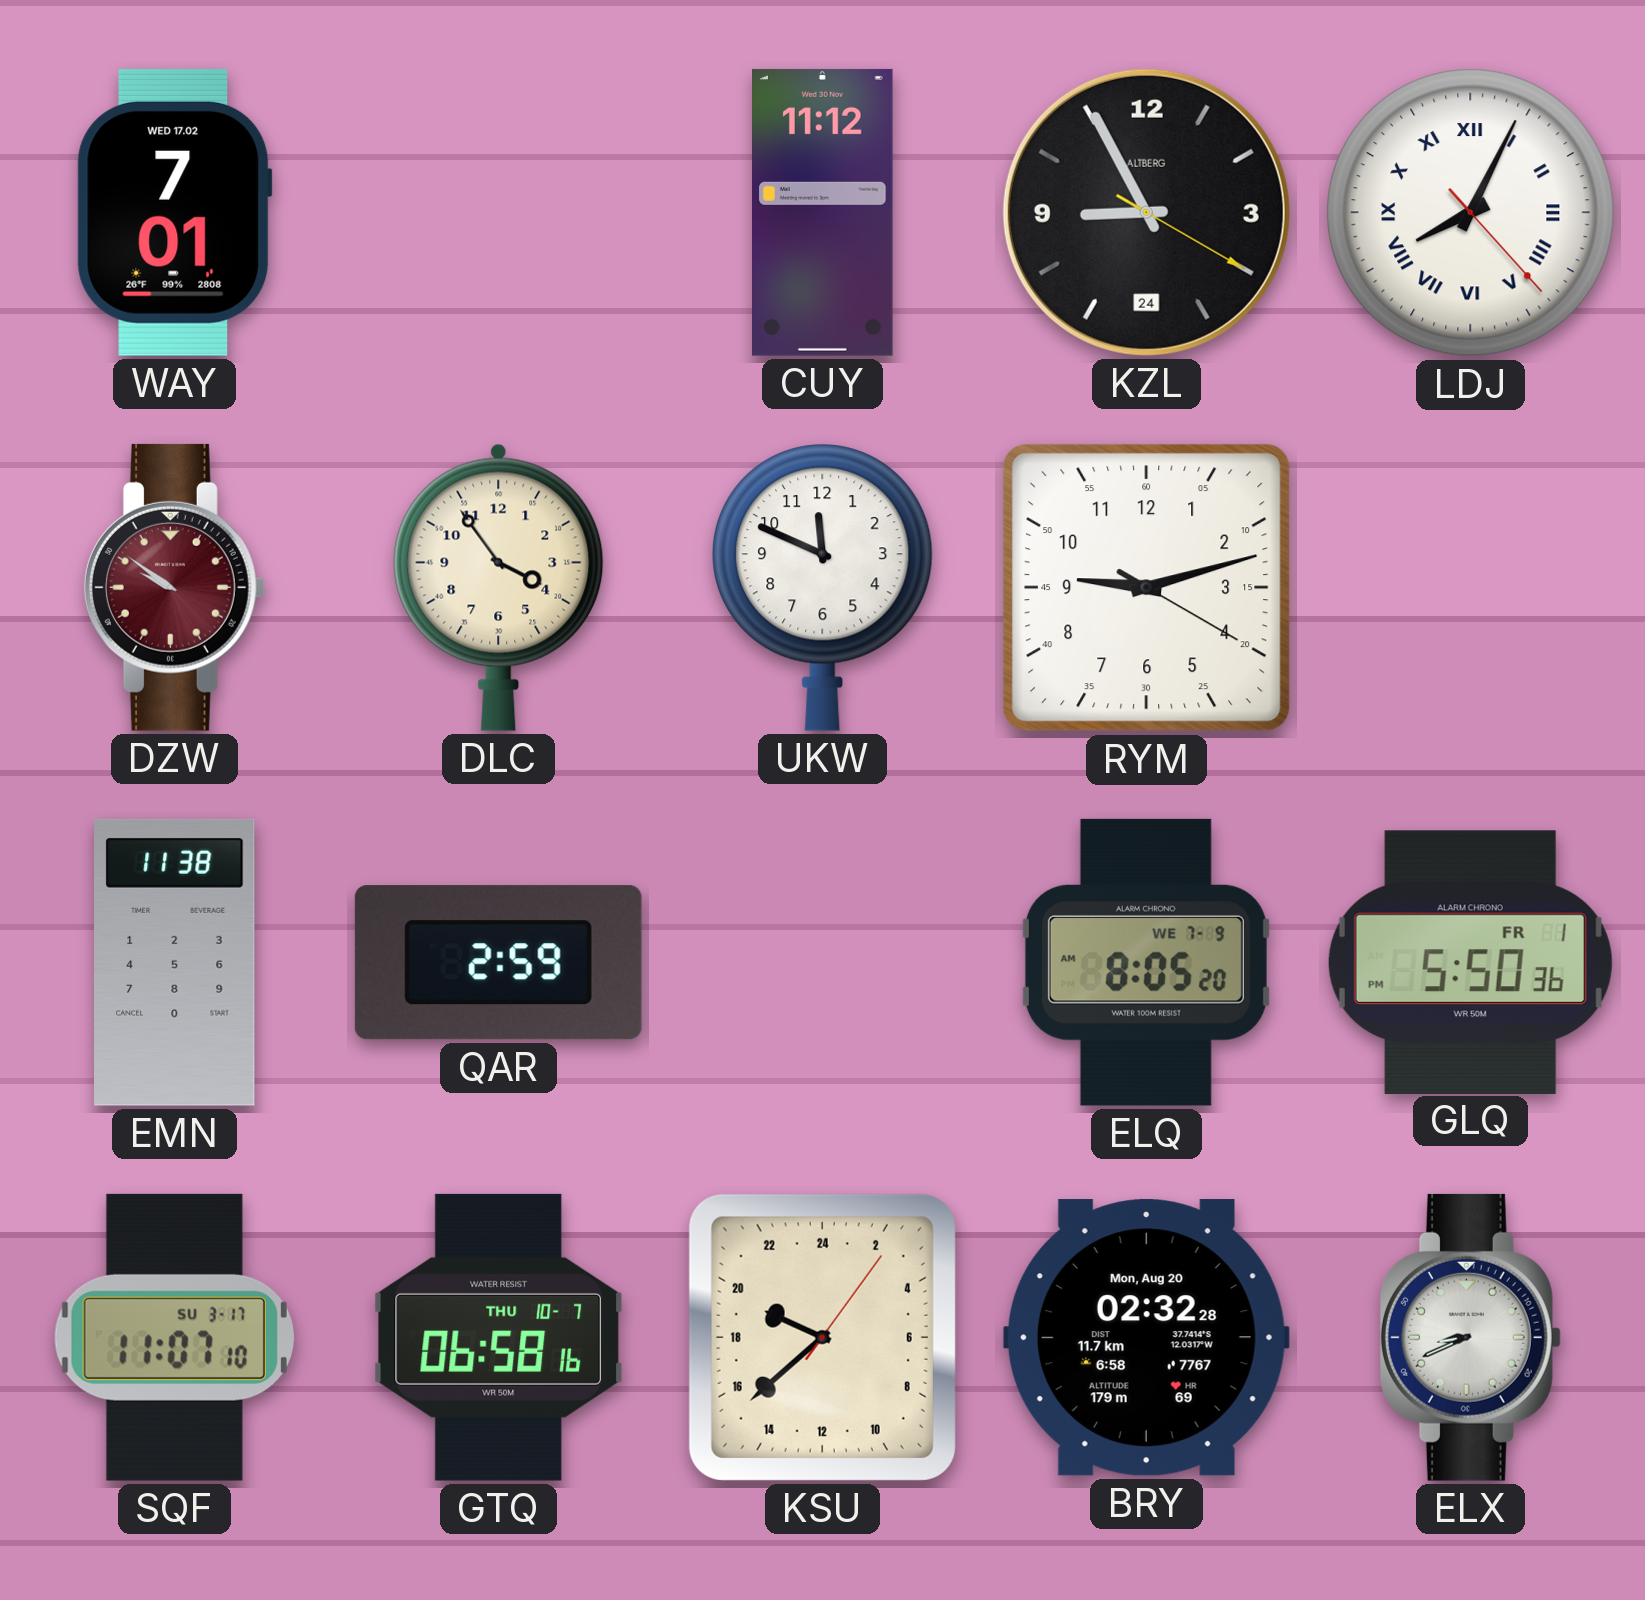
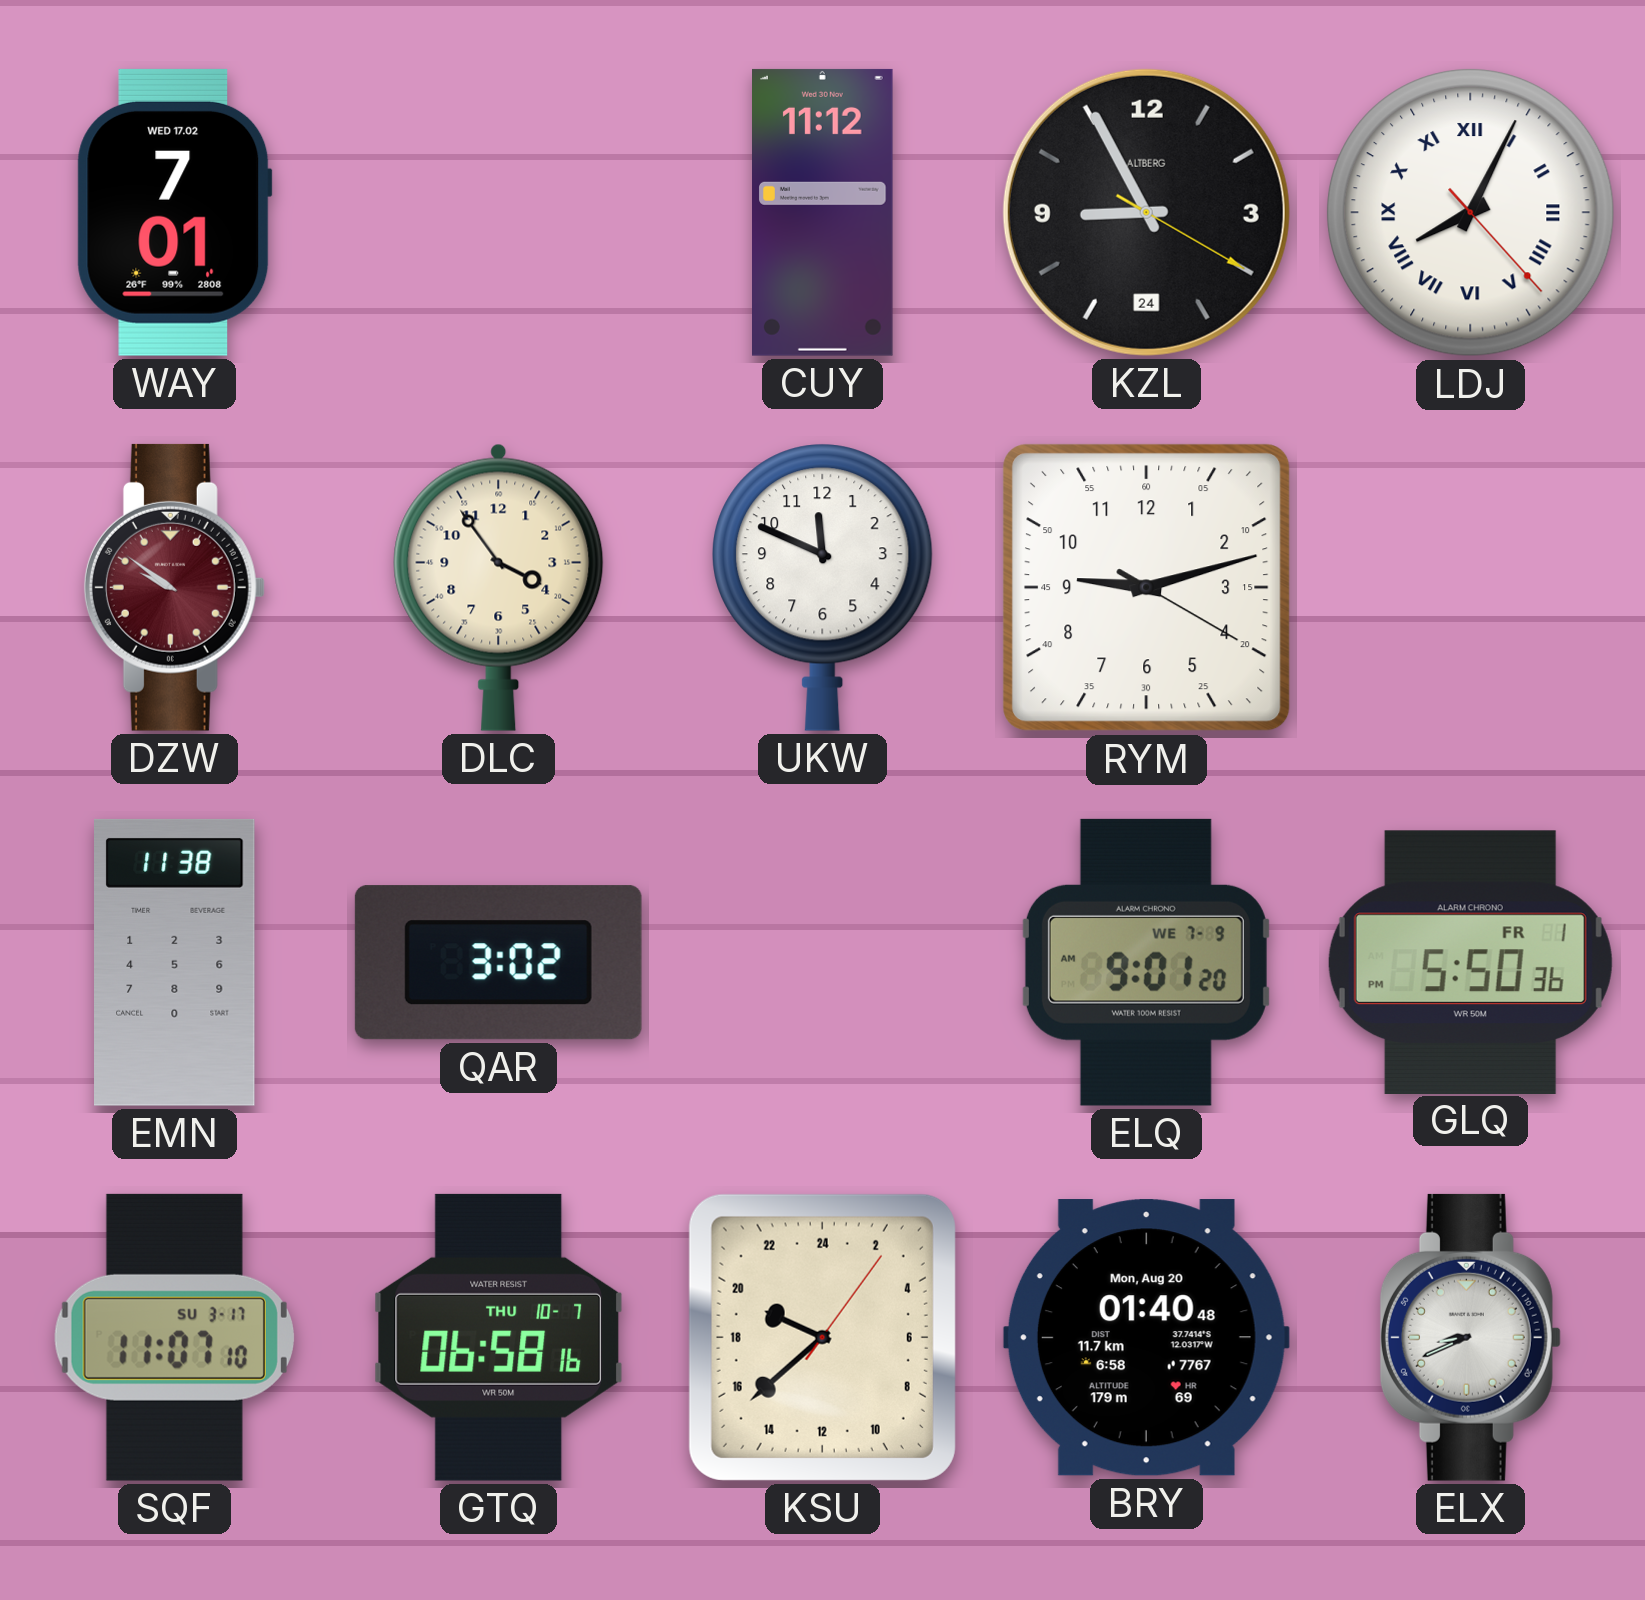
QAR: 2:59 -> 3:02
ELQ: 8:05 -> 9:01
BRY: 02:32 -> 01:40
